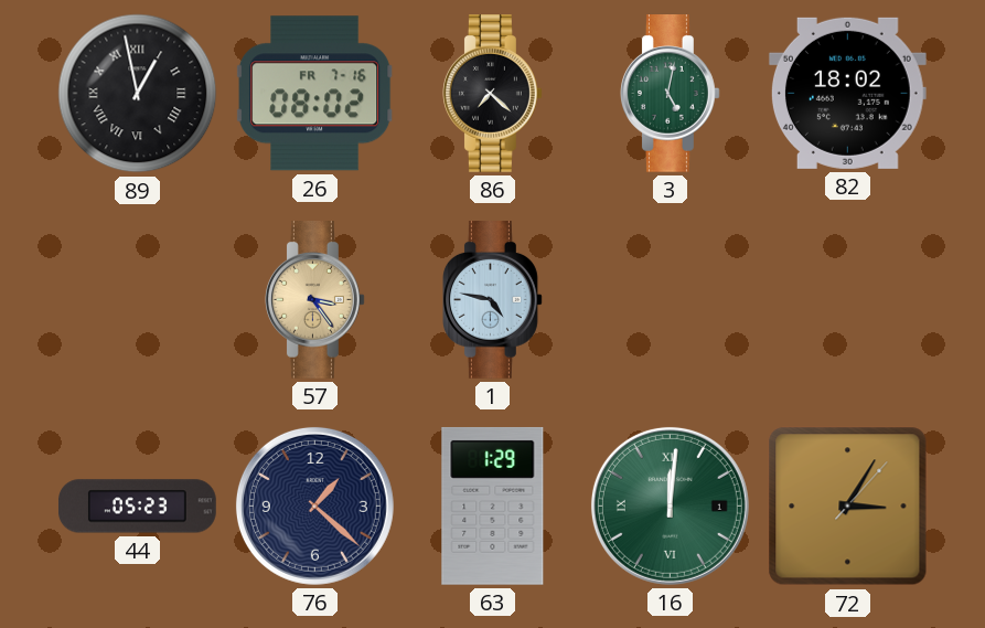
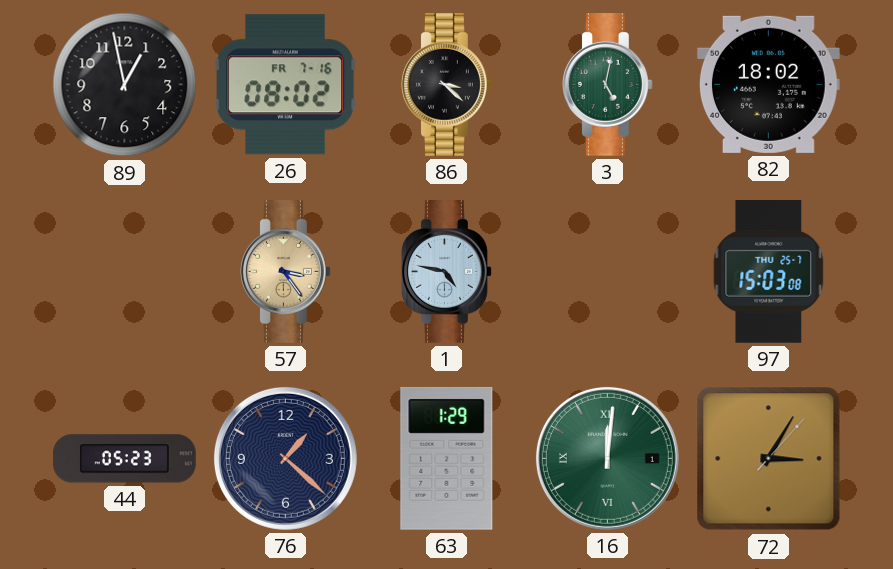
89 numerals: Roman -> Arabic
86: 7:22 -> 3:22
97: none -> 15:03
